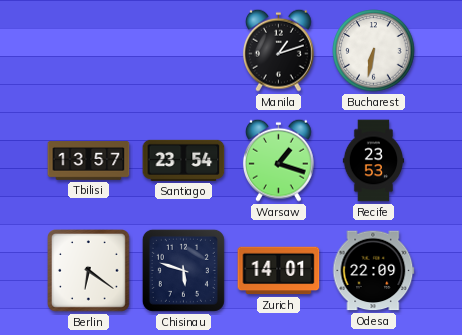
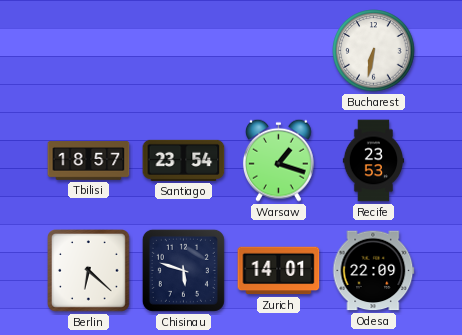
Manila: 1:12 -> none
Tbilisi: 13:57 -> 18:57
Berlin: 6:21 -> 6:22
